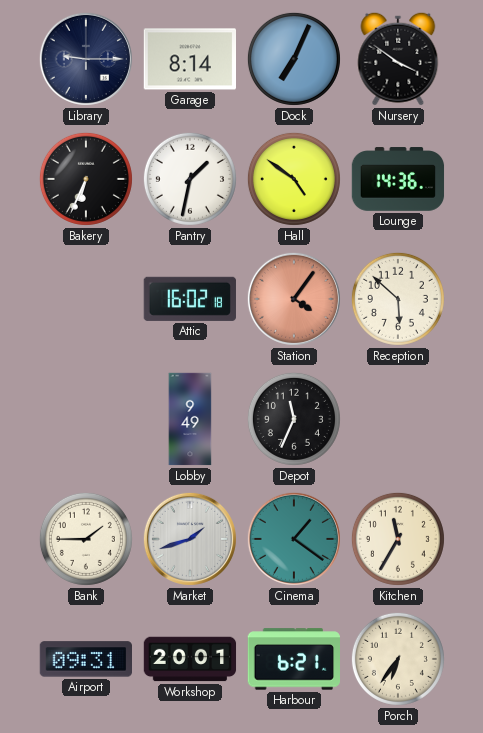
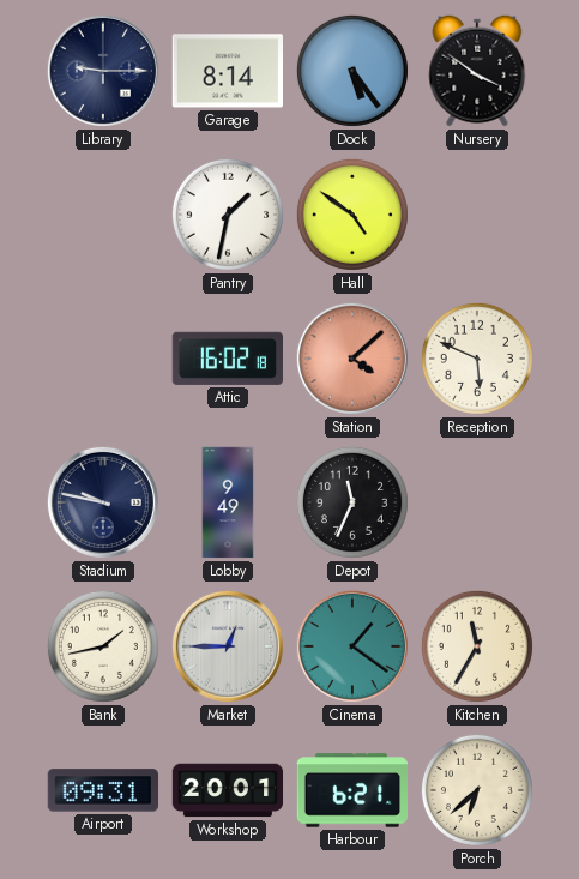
Dock: 7:04 -> 5:24
Bakery: 6:34 -> none
Lounge: 14:36 -> none
Station: 4:06 -> 4:08
Reception: 5:52 -> 5:49
Stadium: none -> 9:47
Bank: 1:45 -> 1:43
Market: 1:42 -> 12:45
Porch: 6:36 -> 6:38
